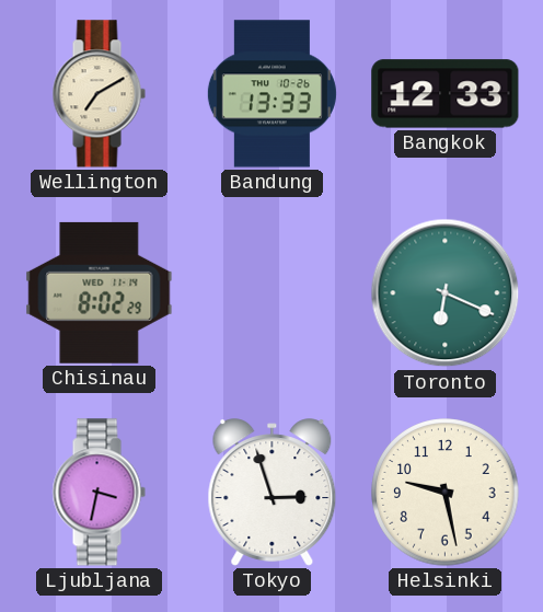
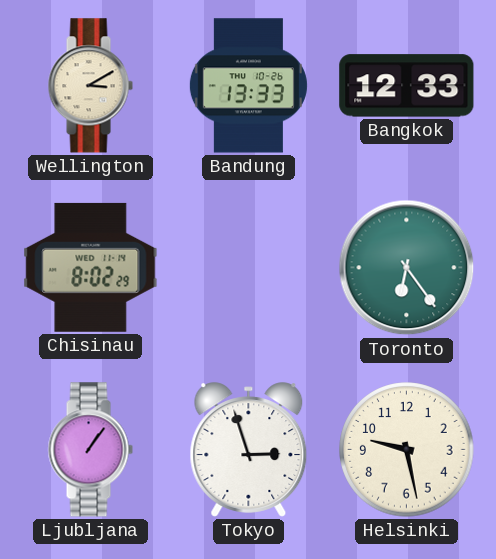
Wellington: 7:10 -> 3:10
Toronto: 6:19 -> 6:24
Ljubljana: 3:32 -> 1:06
